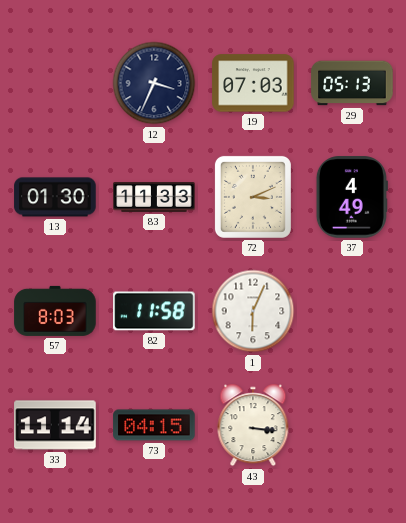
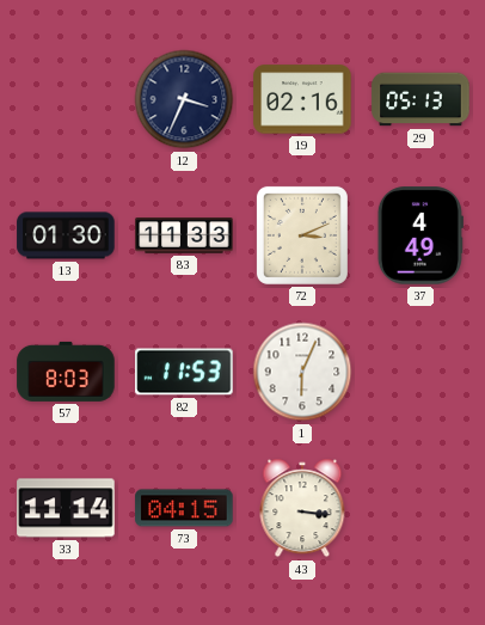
19: 07:03 -> 02:16
82: 11:58 -> 11:53
